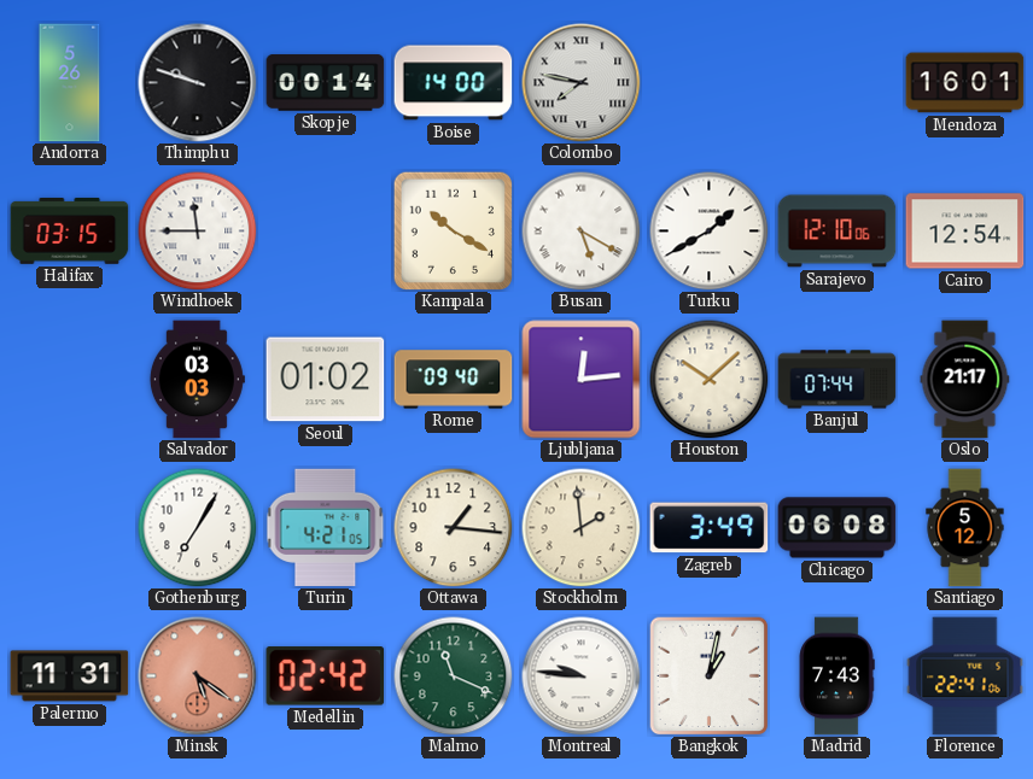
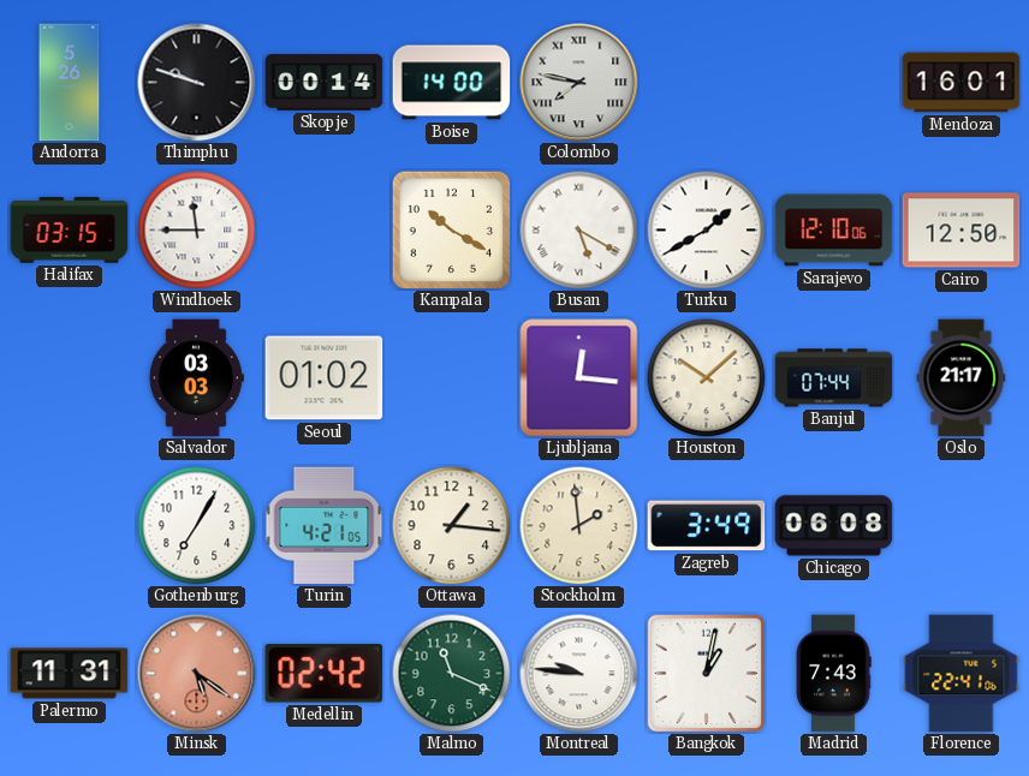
Cairo: 12:54 -> 12:50
Rome: 09:40 -> none
Ljubljana: 12:14 -> 12:16
Santiago: 5:12 -> none
